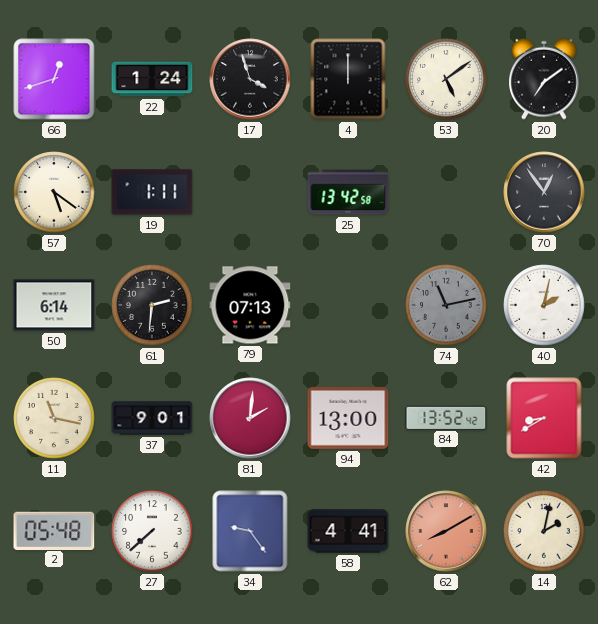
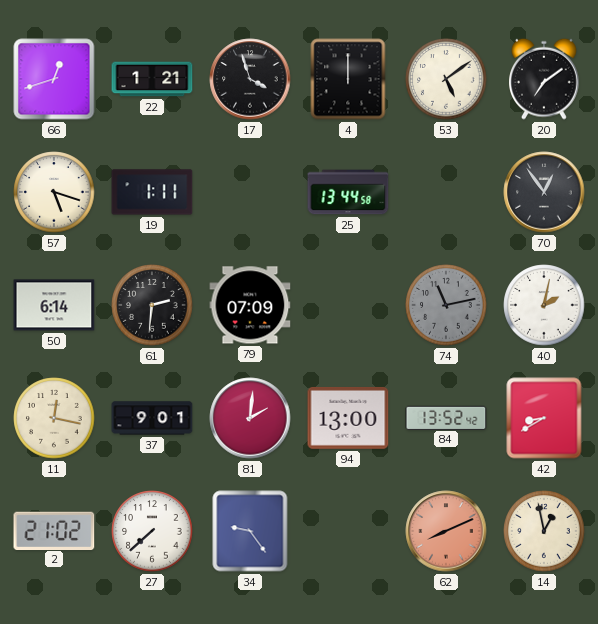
22: 1:24 -> 1:21
57: 5:21 -> 5:18
25: 13:42 -> 13:44
79: 07:13 -> 07:09
11: 11:17 -> 12:17
2: 05:48 -> 21:02
58: 4:41 -> none
62: 8:10 -> 8:11
14: 2:02 -> 12:58
